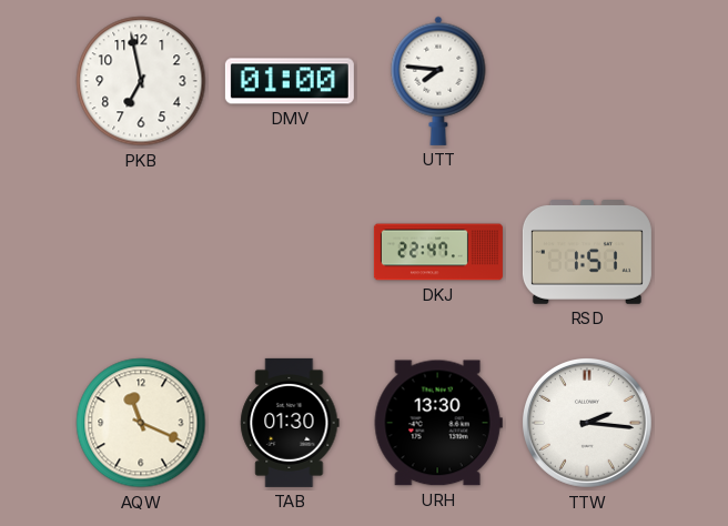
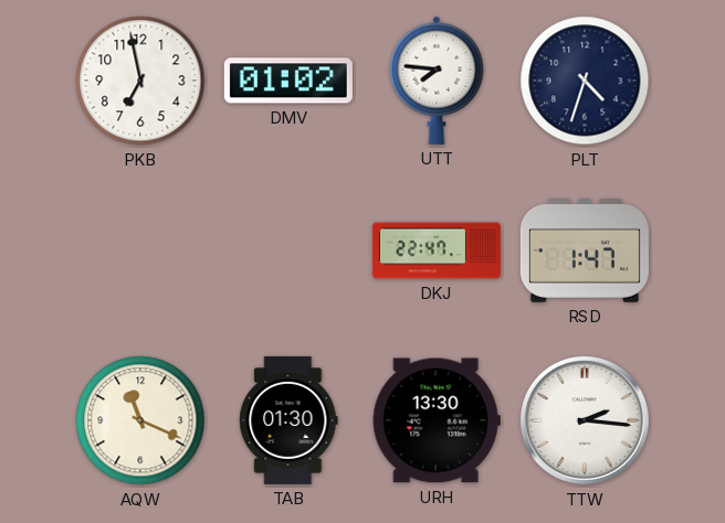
DMV: 01:00 -> 01:02
PLT: none -> 4:33
RSD: 1:51 -> 1:47
